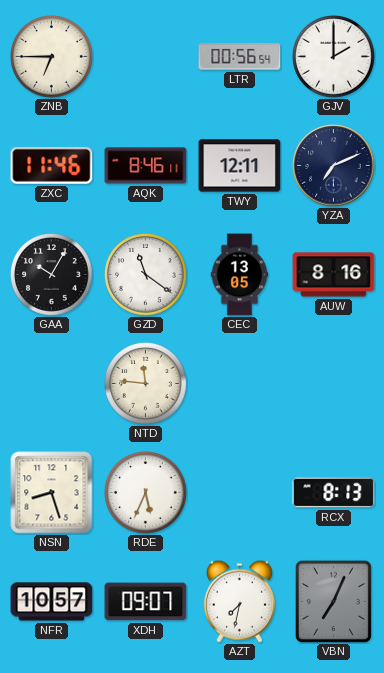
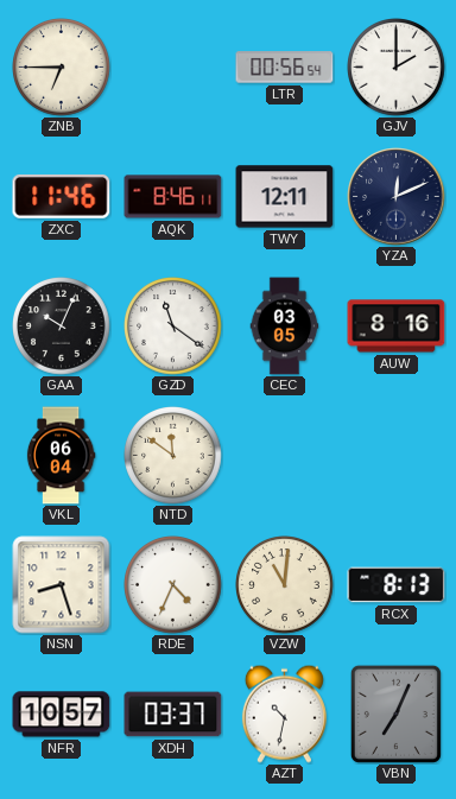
YZA: 7:11 -> 12:11
GAA: 10:05 -> 10:04
CEC: 13:05 -> 03:05
VKL: none -> 06:04
NTD: 11:46 -> 11:51
RDE: 5:34 -> 4:34
VZW: none -> 11:01
XDH: 09:07 -> 03:37
AZT: 7:32 -> 10:32
